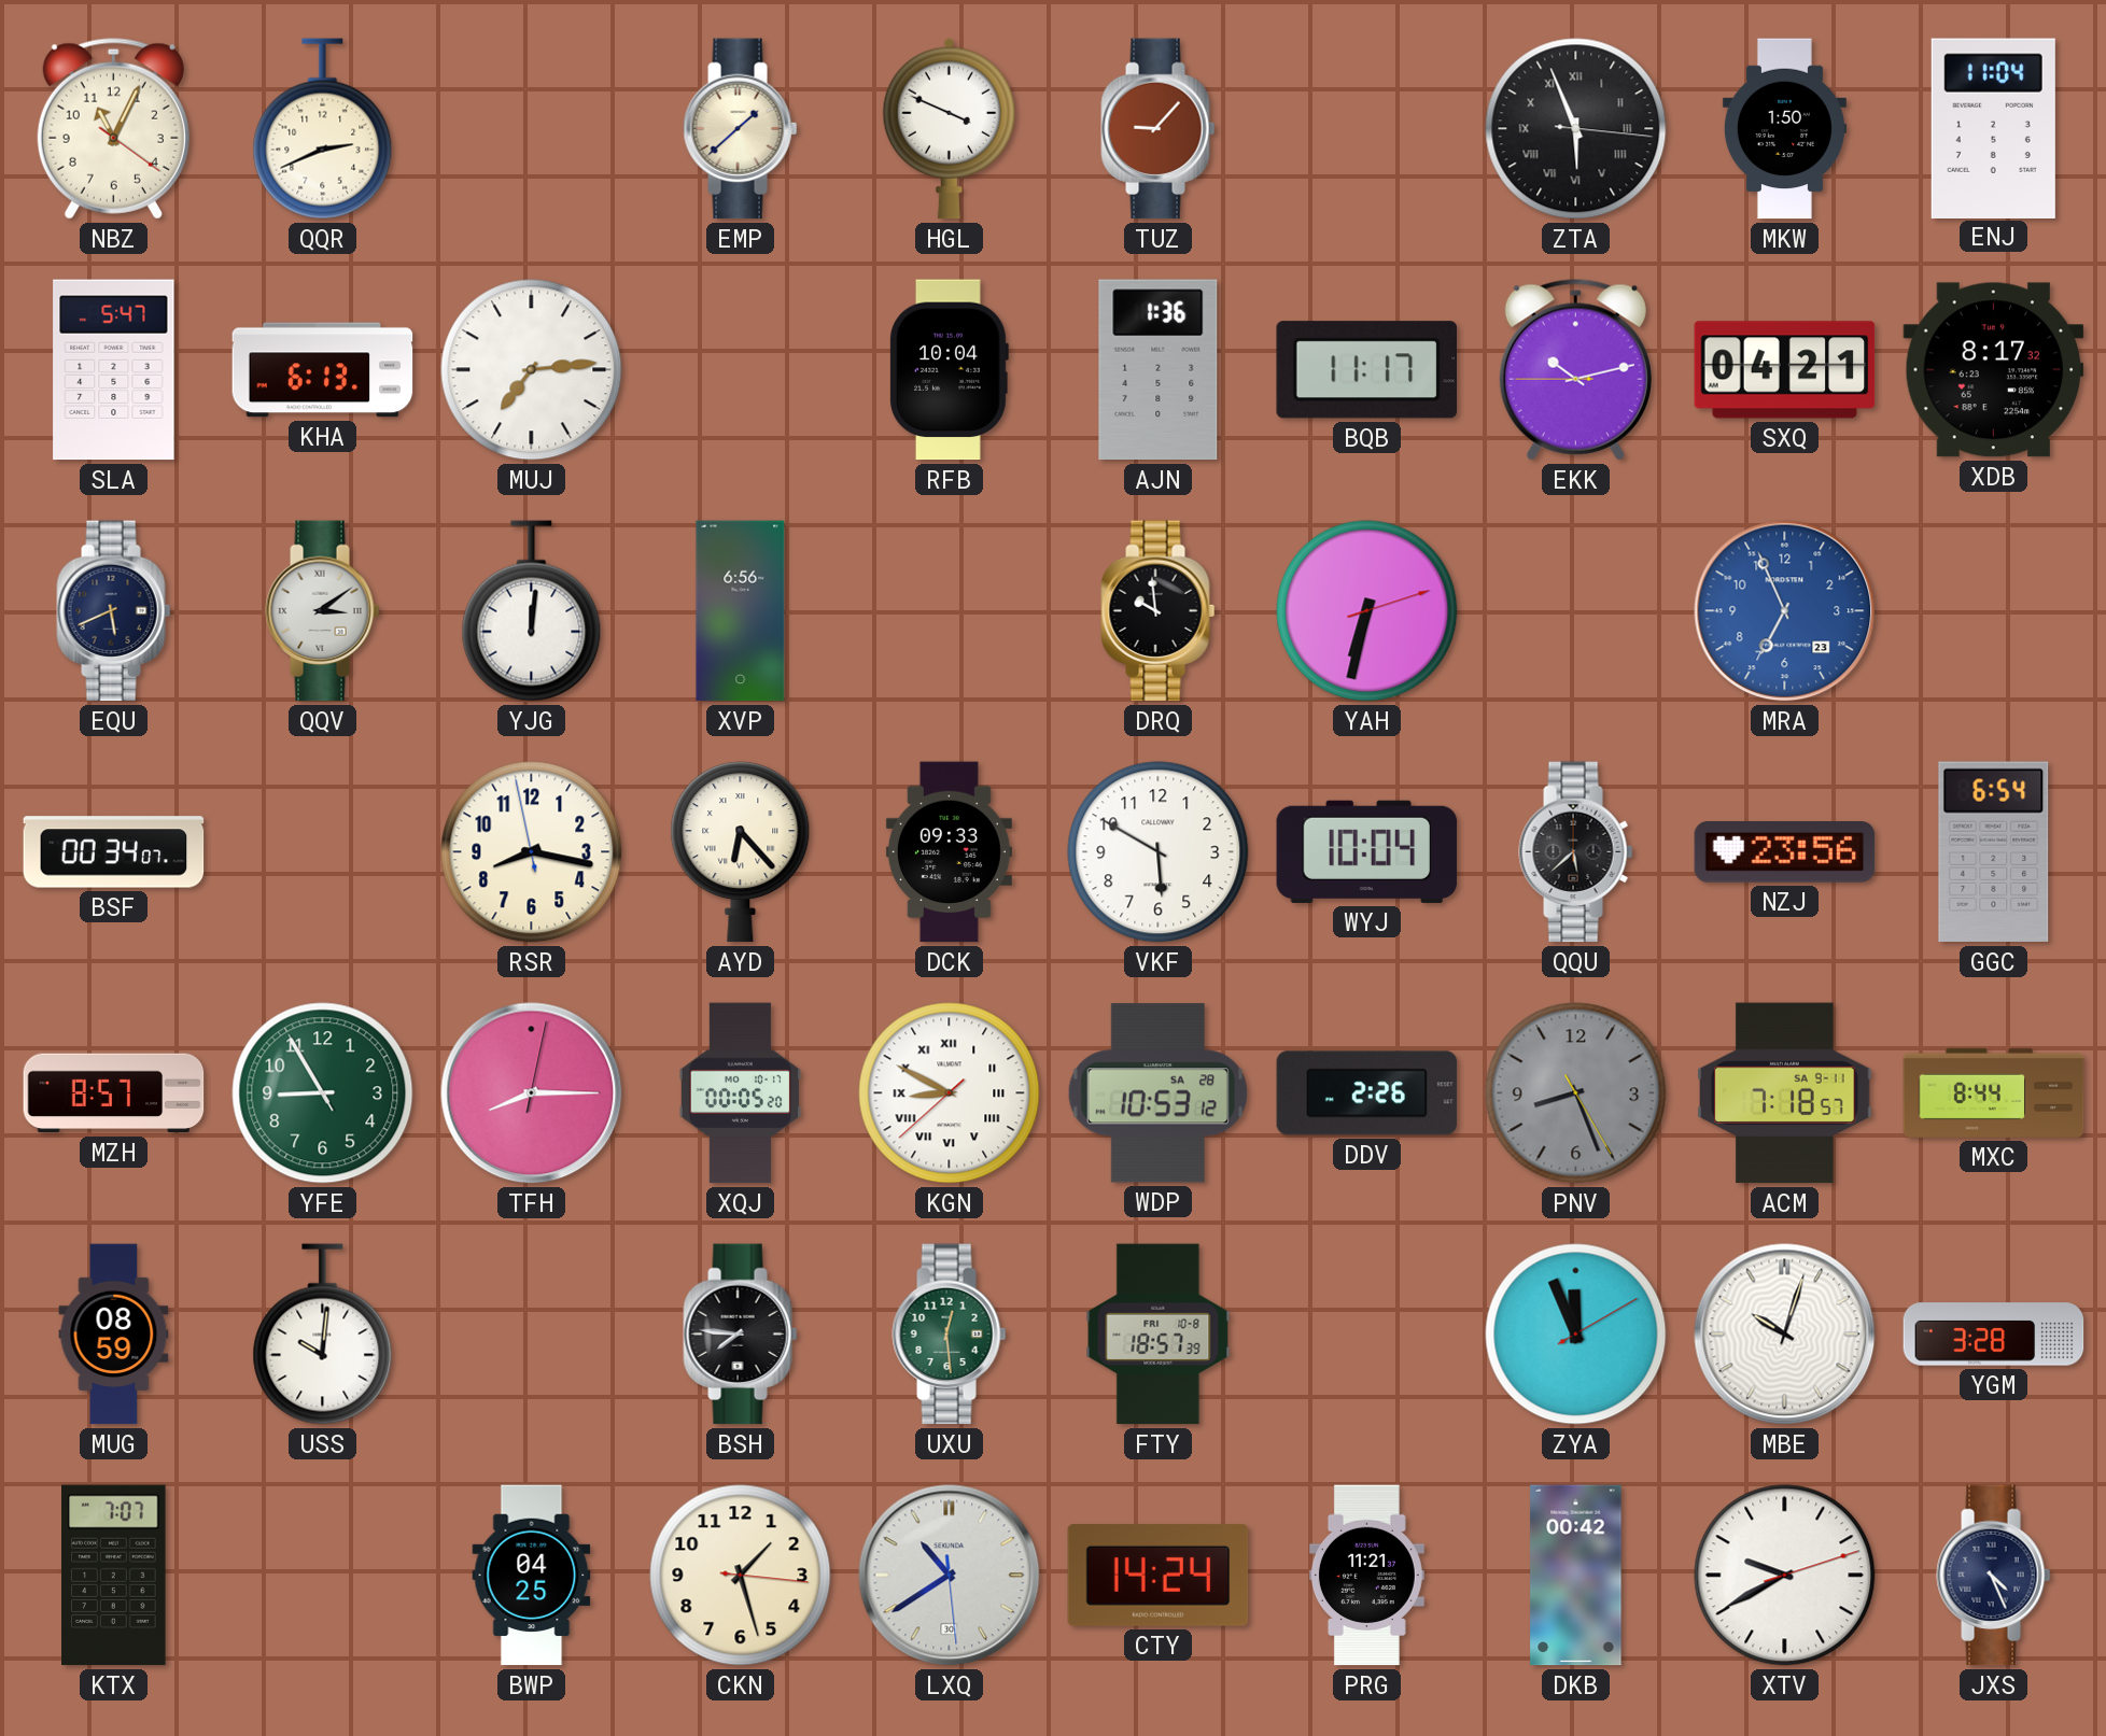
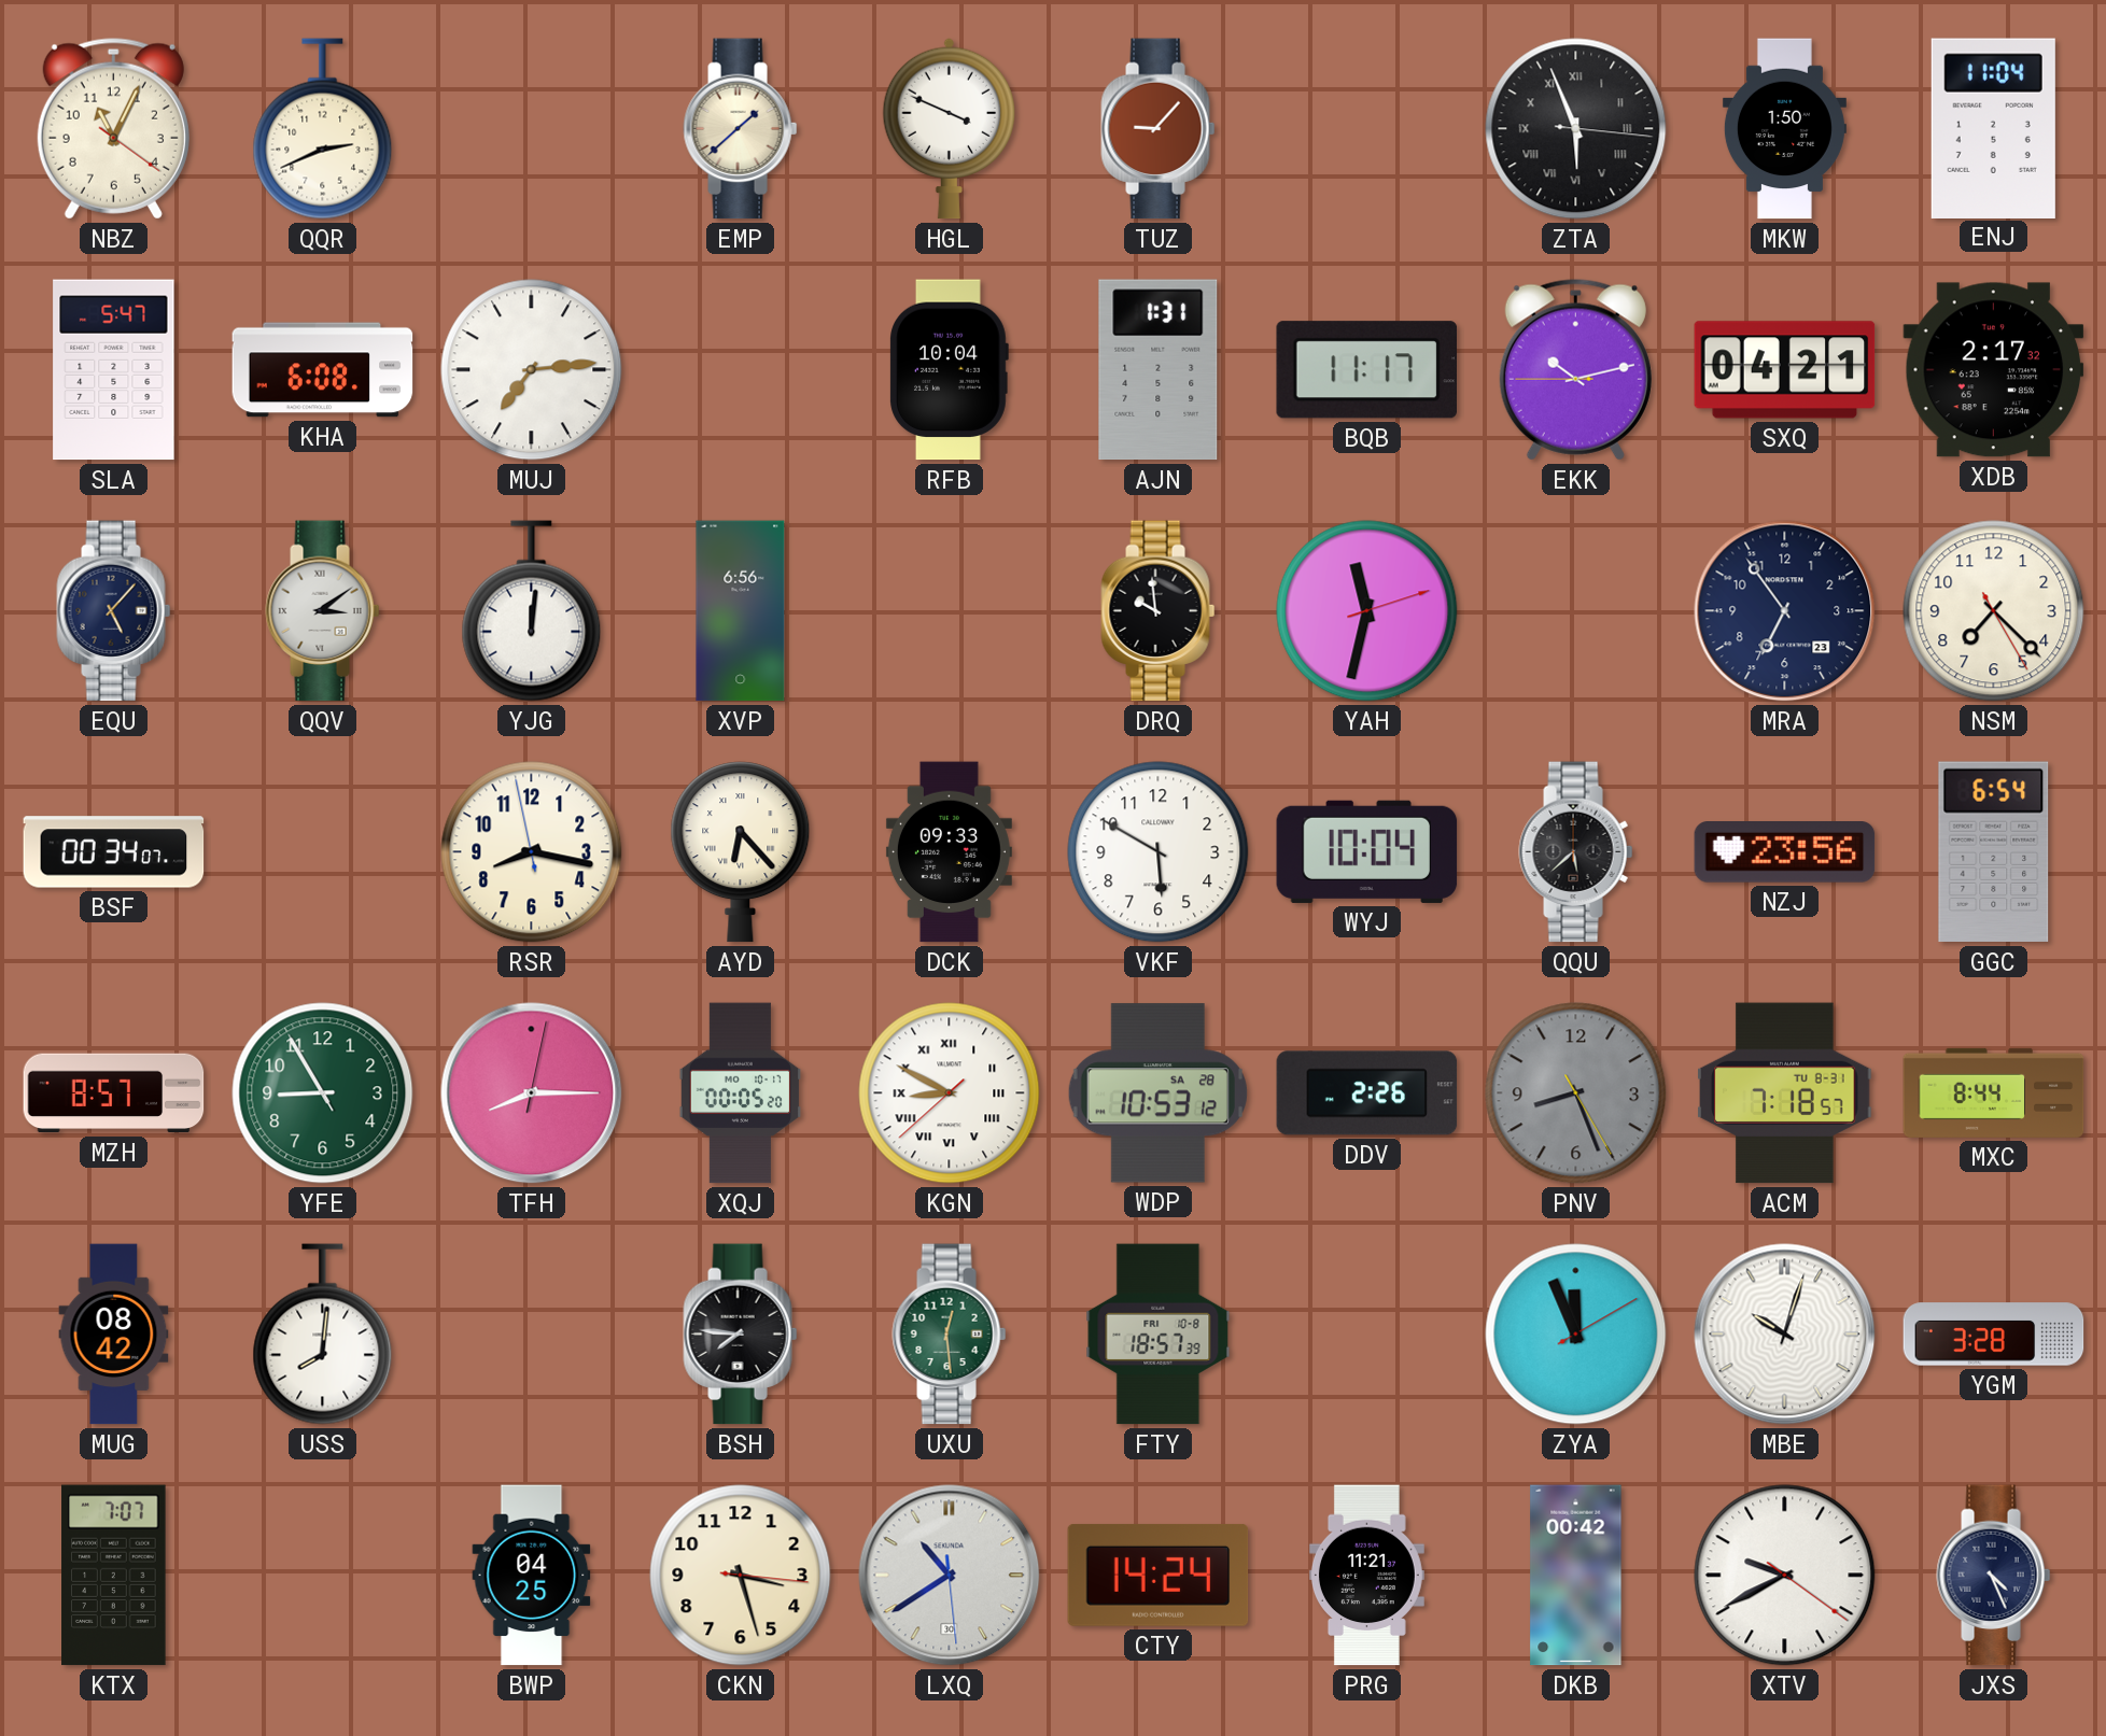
KHA: 6:13 -> 6:08
AJN: 1:36 -> 1:31
XDB: 8:17 -> 2:17
EQU: 5:41 -> 5:07
YAH: 6:32 -> 11:32
MRA: 6:56 -> 6:54
MRA dial: blue -> navy
NSM: none -> 7:22
ACM date: SA 9-11 -> TU 8-31
MUG: 08:59 -> 08:42
USS: 10:01 -> 8:01
CKN: 1:27 -> 3:27
XTV: 9:40:12 -> 9:40:21
